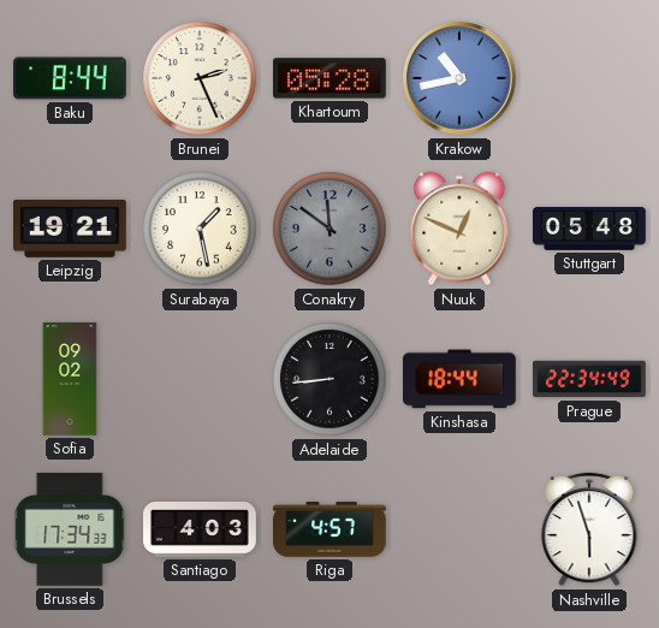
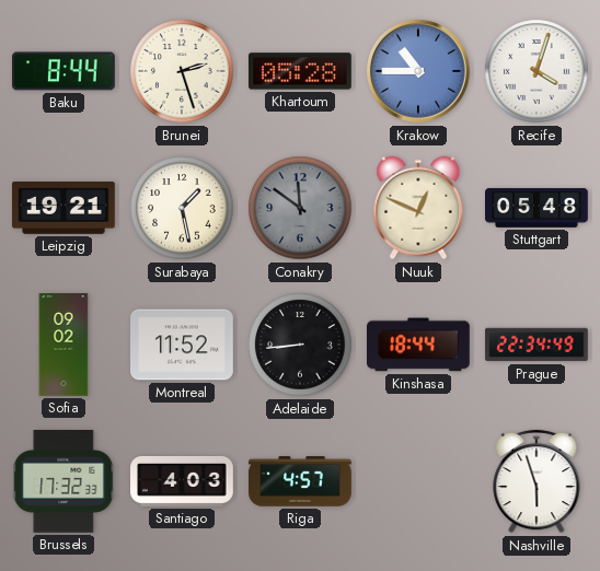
Brunei: 2:26 -> 2:27
Krakow: 10:43 -> 10:45
Recife: none -> 4:03
Montreal: none -> 11:52
Brussels: 17:34 -> 17:32
